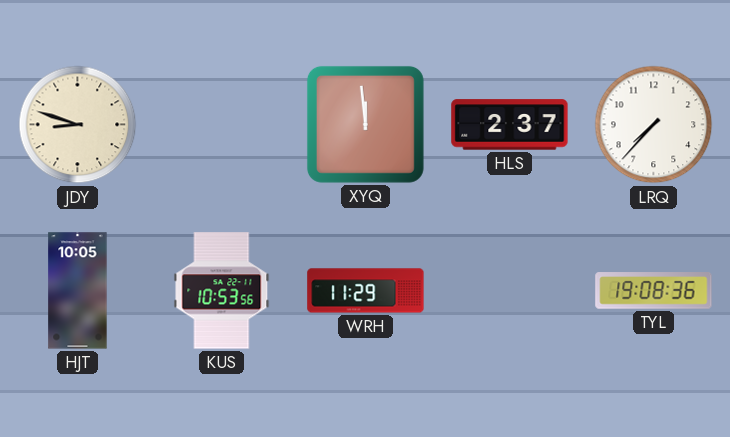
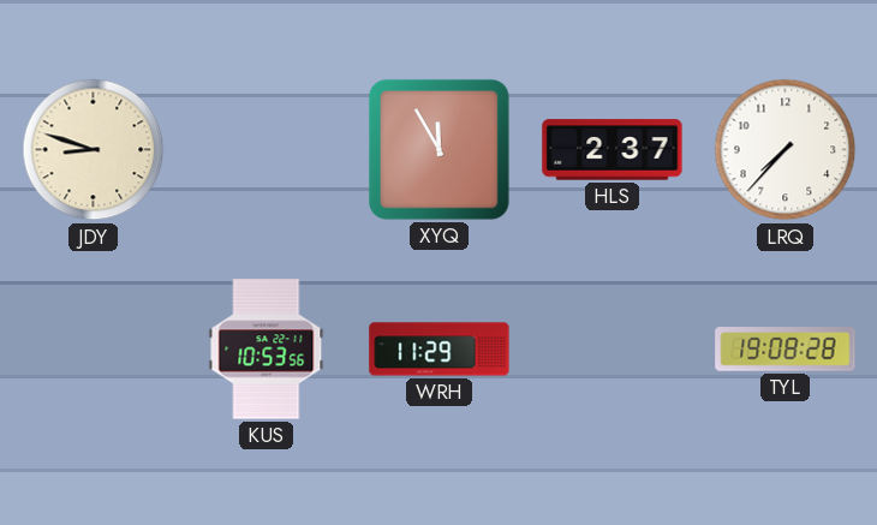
XYQ: 11:59 -> 11:55
HJT: 10:05 -> none
TYL: 19:08:36 -> 19:08:28
